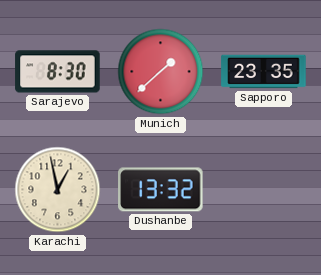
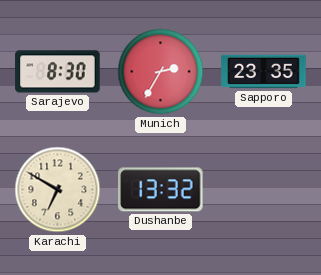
Munich: 1:38 -> 2:35
Karachi: 12:58 -> 6:50
